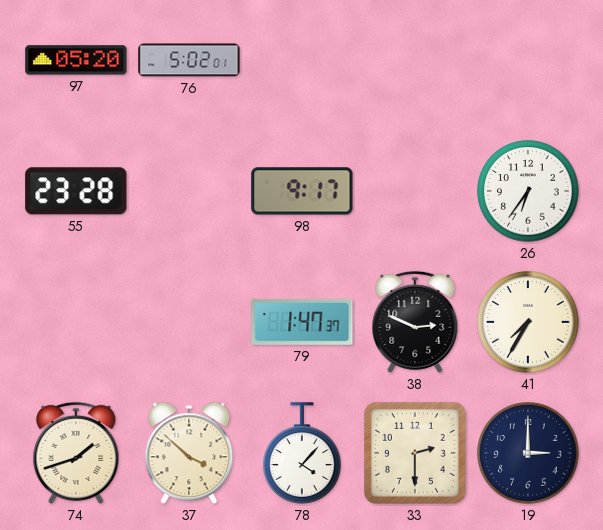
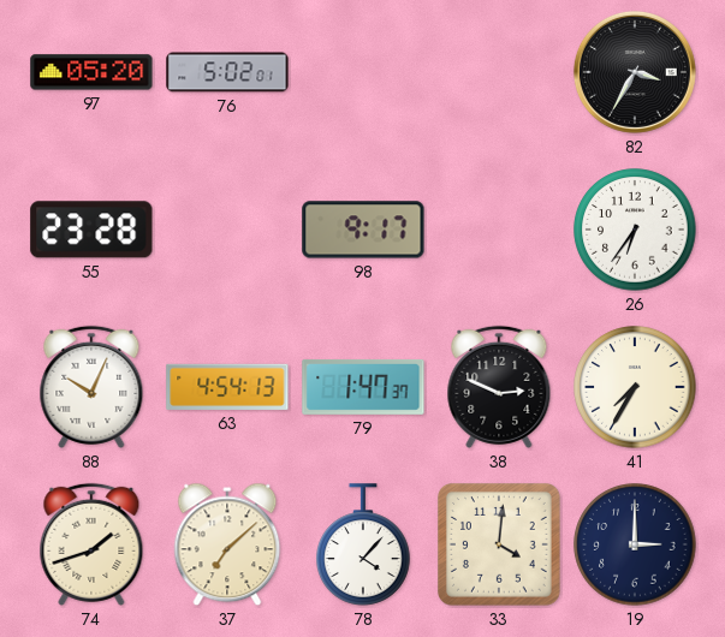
82: none -> 3:35
88: none -> 10:04
63: none -> 4:54
37: 3:52 -> 7:08
33: 2:30 -> 4:01
